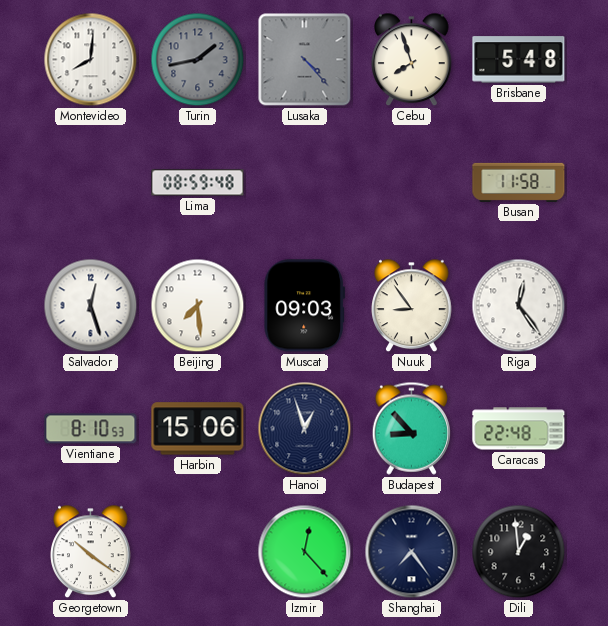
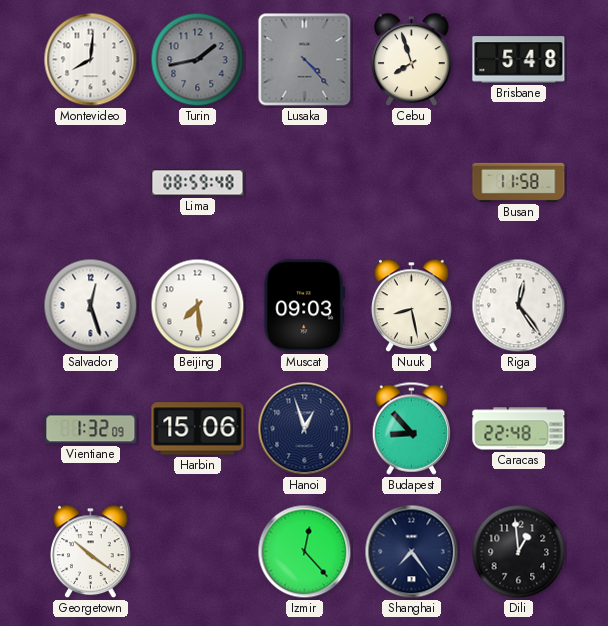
Nuuk: 8:54 -> 8:28
Vientiane: 8:10 -> 1:32
